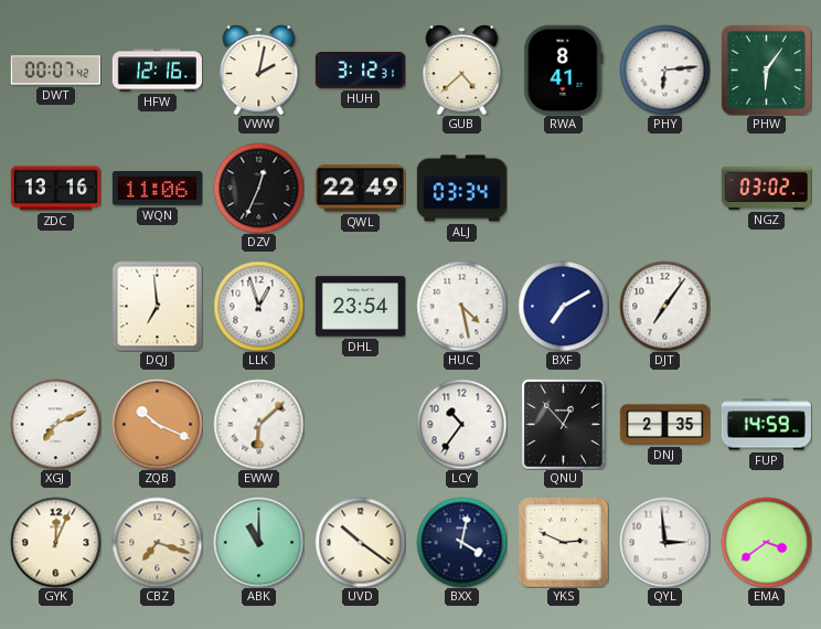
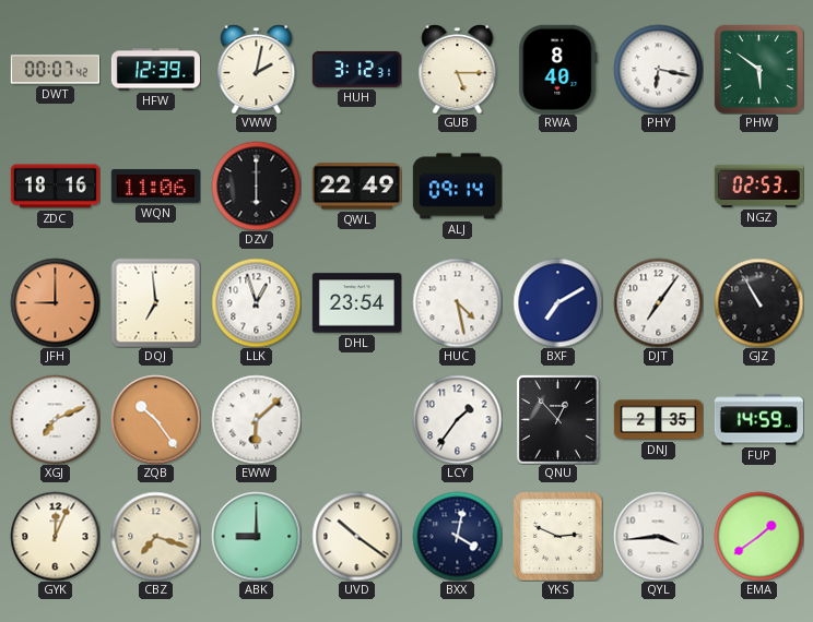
HFW: 12:16 -> 12:39
GUB: 4:38 -> 5:15
RWA: 8:41 -> 8:40
PHY: 6:14 -> 6:17
PHW: 6:06 -> 5:51
ZDC: 13:16 -> 18:16
DZV: 12:34 -> 6:00
ALJ: 03:34 -> 09:14
NGZ: 03:02 -> 02:53
JFH: none -> 9:00
GJZ: none -> 10:55
ZQB: 10:19 -> 10:24
LCY: 10:36 -> 1:36
ABK: 11:00 -> 9:00
QYL: 2:59 -> 3:44
EMA: 3:39 -> 1:39
